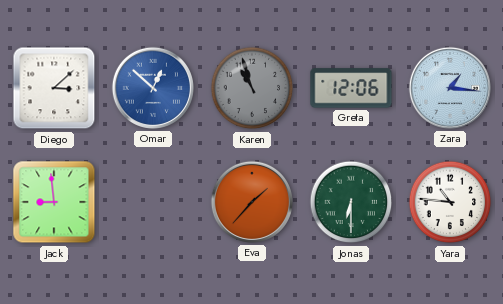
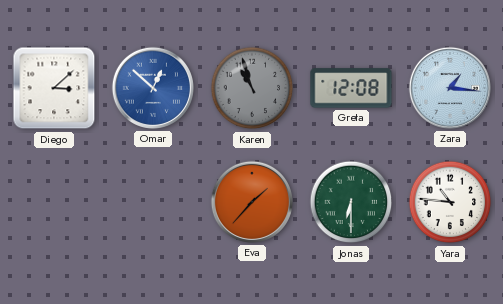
Greta: 12:06 -> 12:08
Jack: 8:59 -> none
